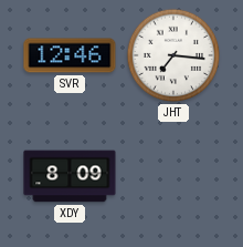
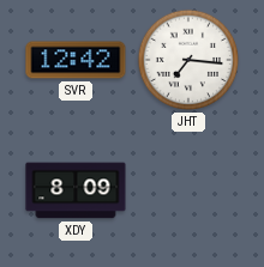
SVR: 12:46 -> 12:42
